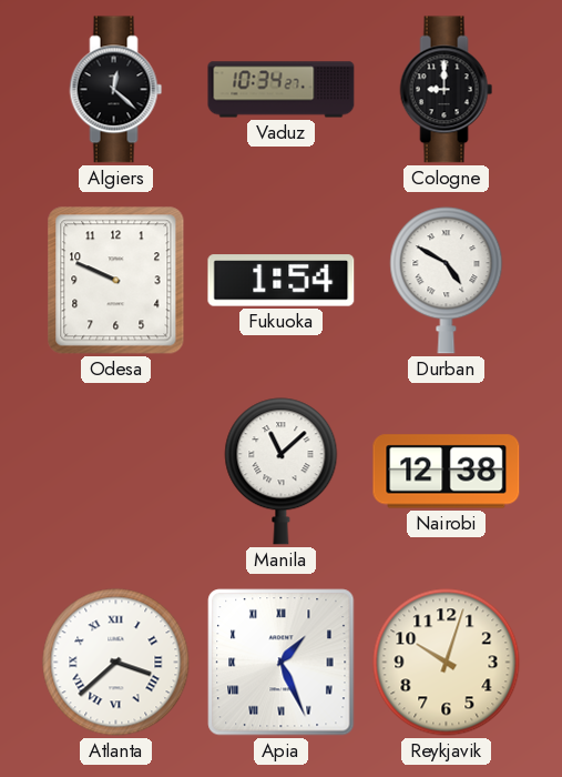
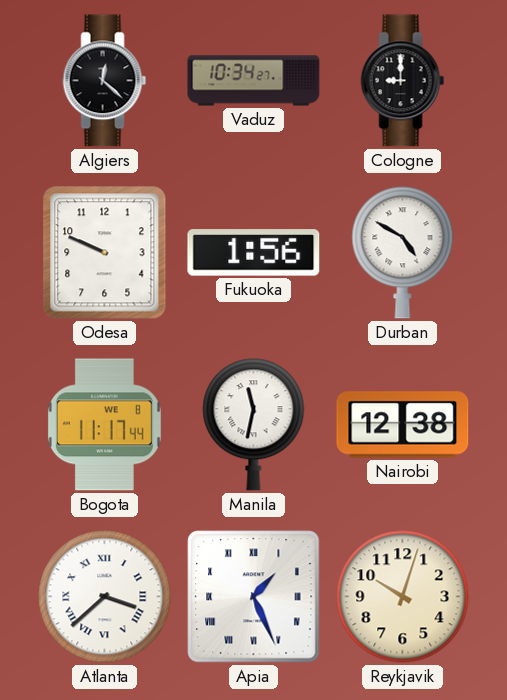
Fukuoka: 1:54 -> 1:56
Bogota: none -> 11:17
Manila: 11:08 -> 11:32
